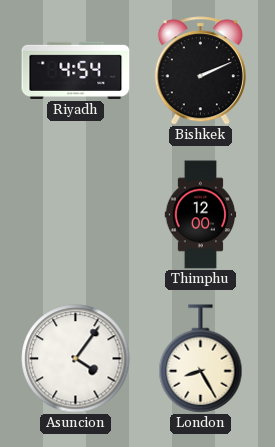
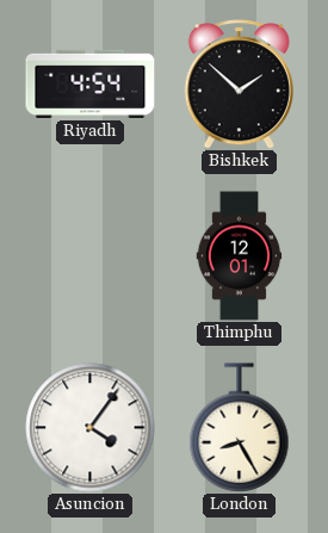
Bishkek: 2:11 -> 1:52
Thimphu: 12:00 -> 12:01
